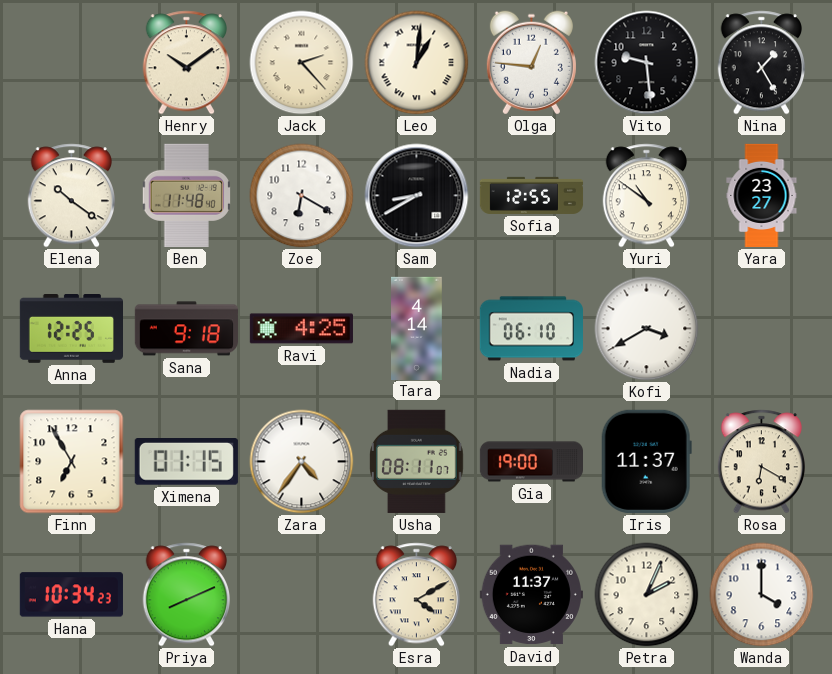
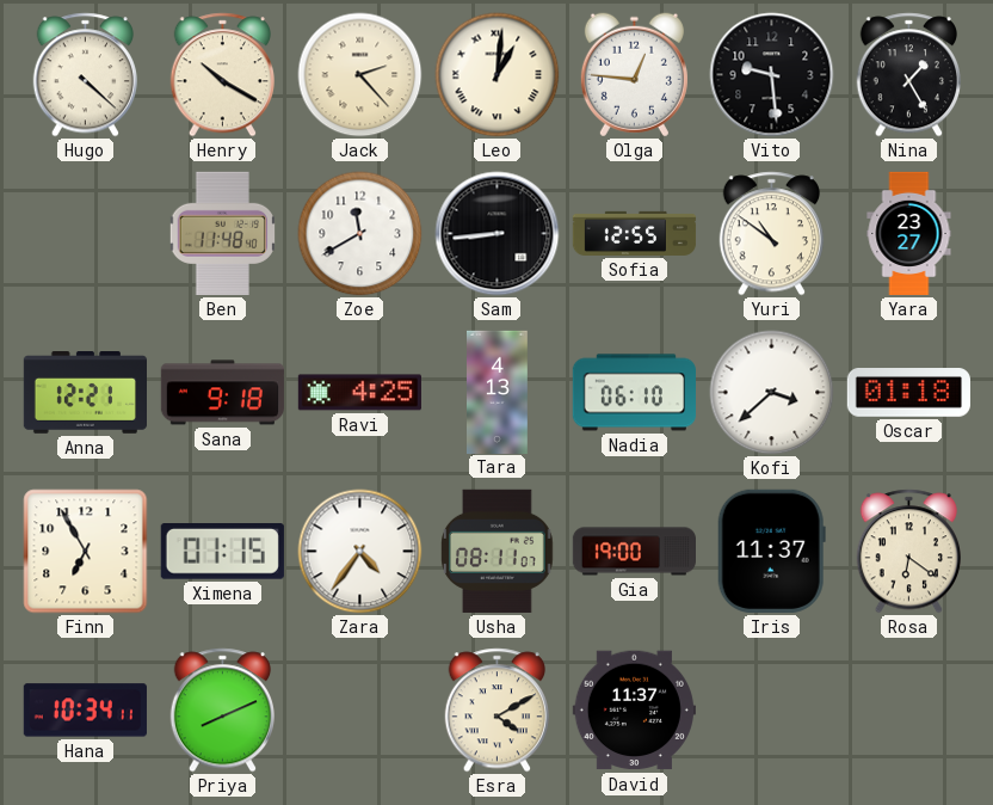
Hugo: none -> 4:22
Henry: 10:09 -> 10:20
Elena: 10:21 -> none
Zoe: 6:20 -> 11:40
Sam: 8:40 -> 8:44
Anna: 12:25 -> 12:21
Tara: 4:14 -> 4:13
Kofi: 3:40 -> 3:38
Oscar: none -> 01:18
Rosa: 6:20 -> 6:21
Hana: 10:34:23 -> 10:34:11
Petra: 2:04 -> none
Wanda: 4:00 -> none
